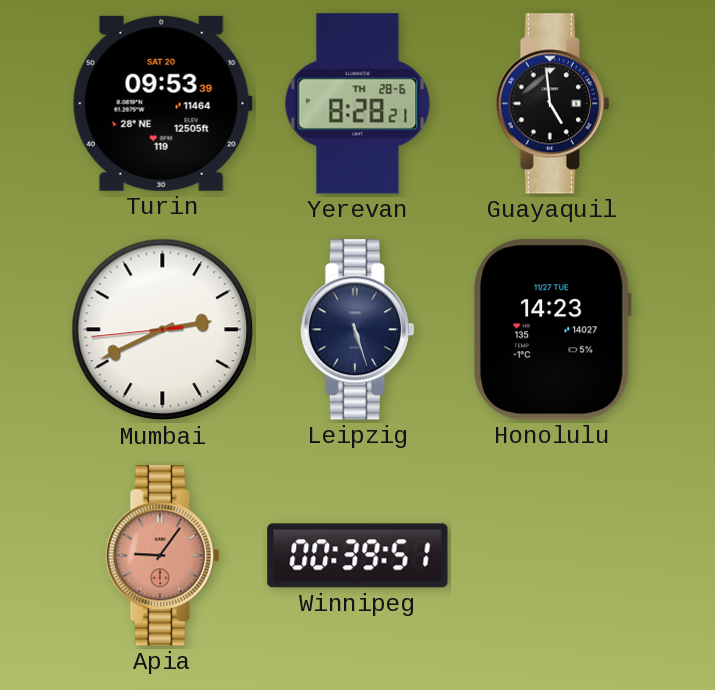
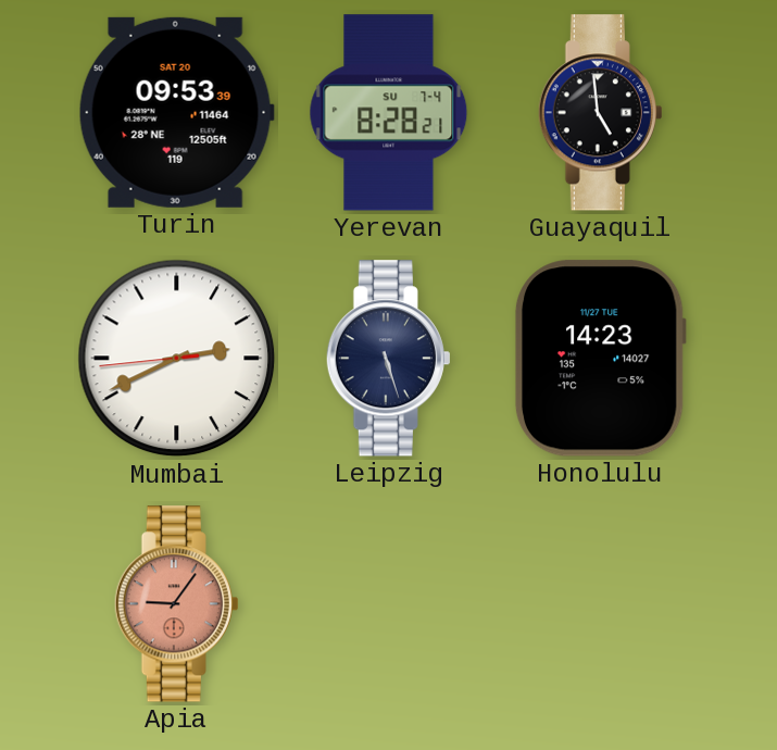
Yerevan date: TH 28-6 -> SU 7-4
Winnipeg: 00:39 -> none
